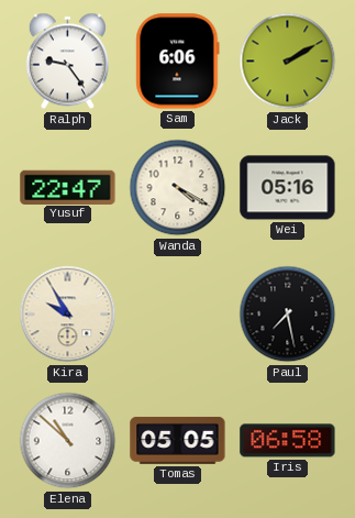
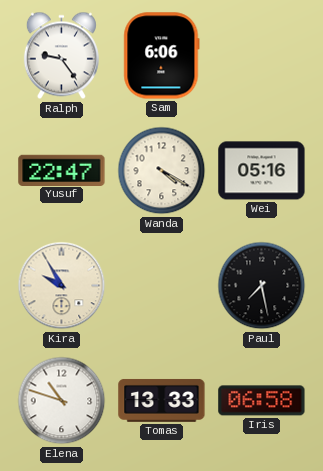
Jack: 2:10 -> none
Elena: 10:52 -> 10:48
Tomas: 05:05 -> 13:33
